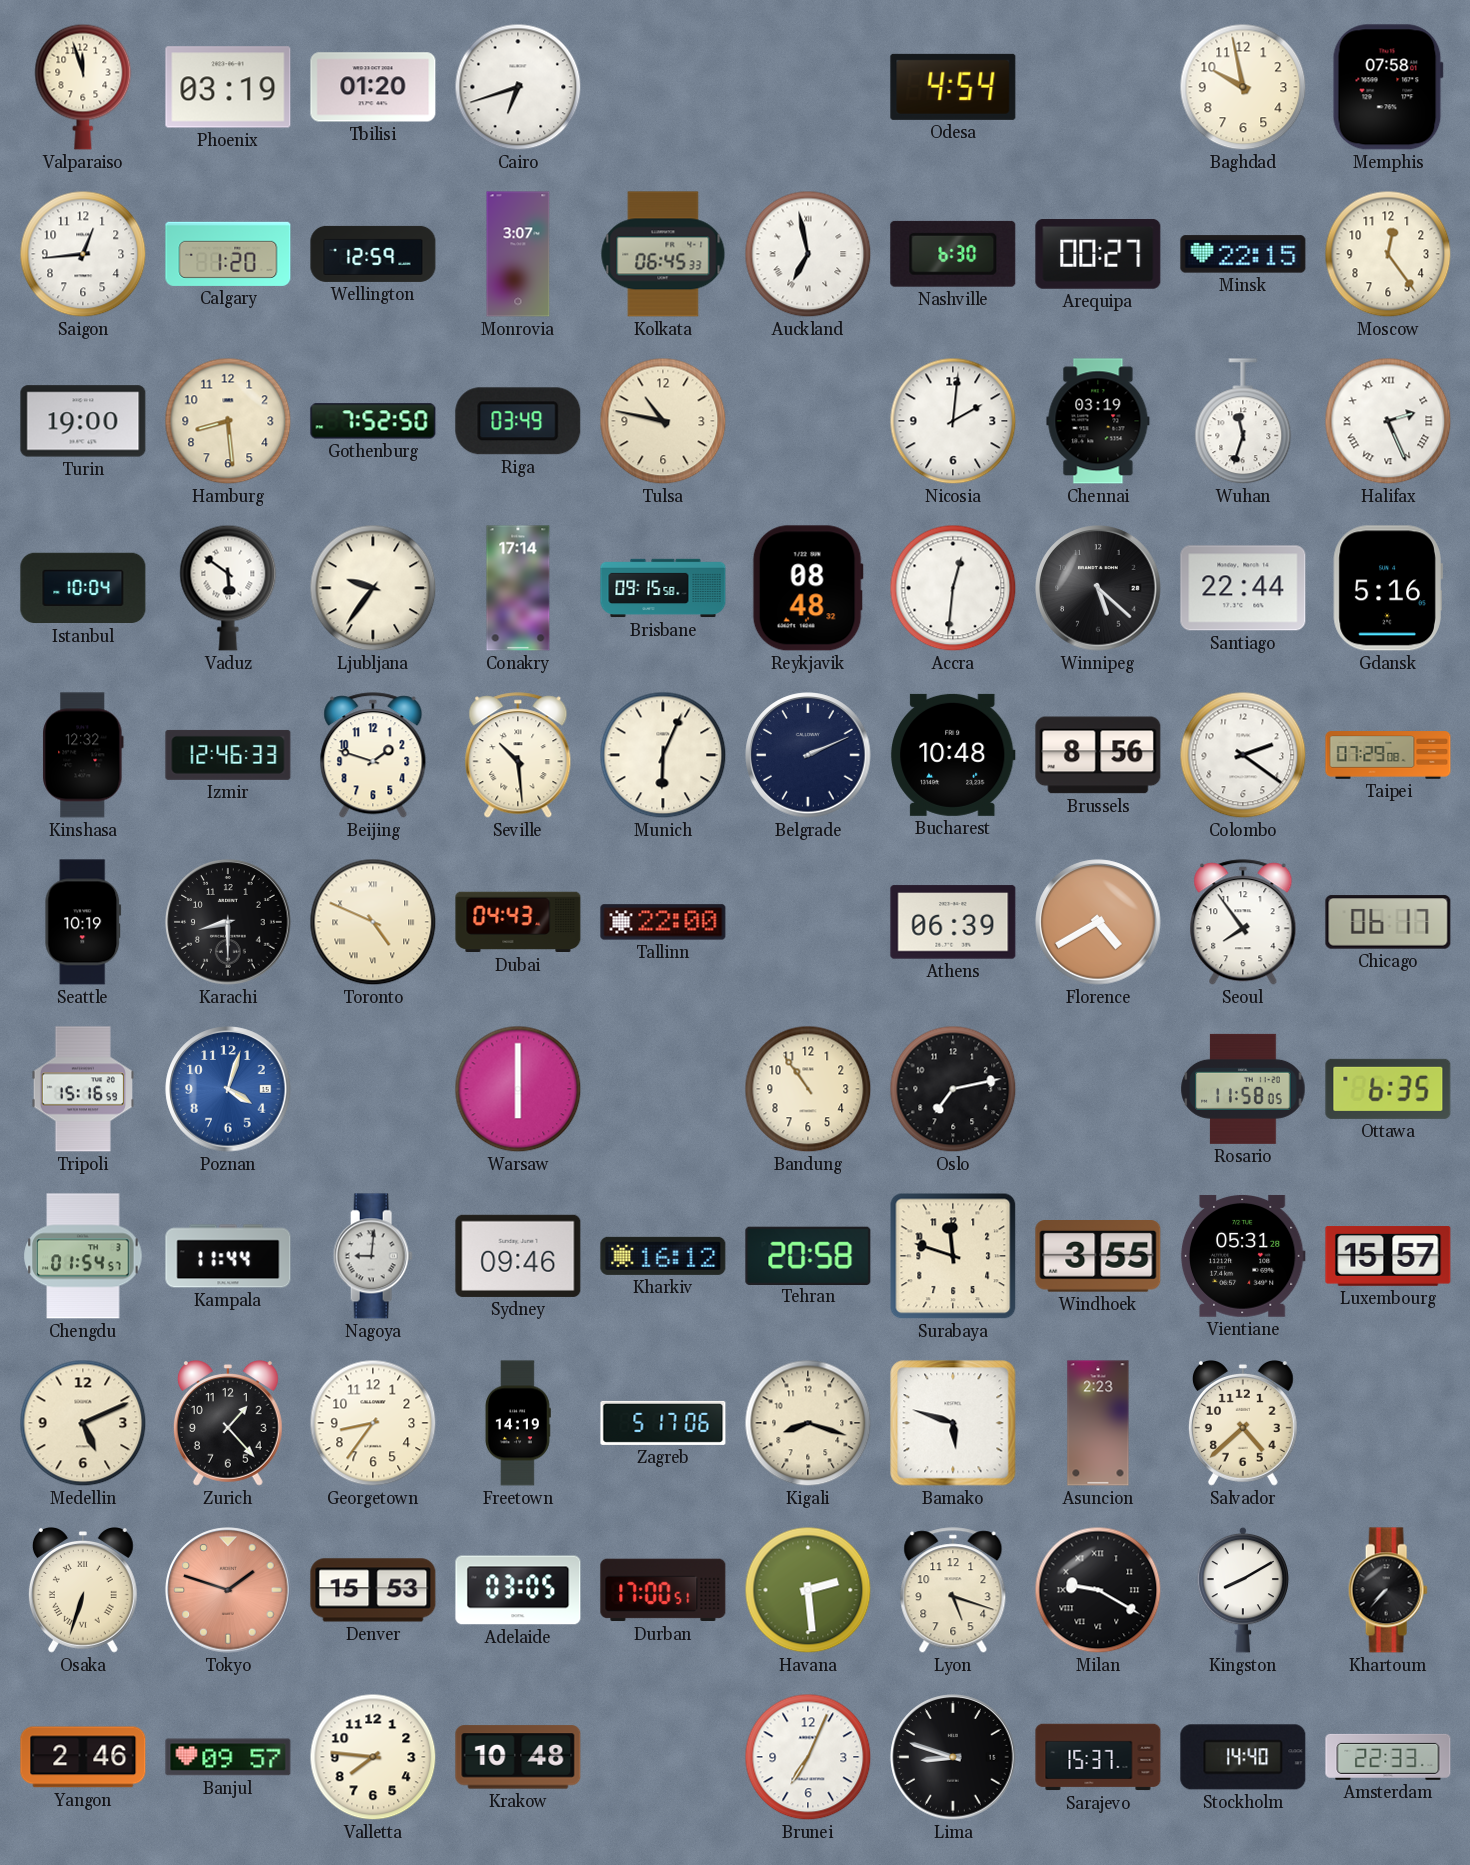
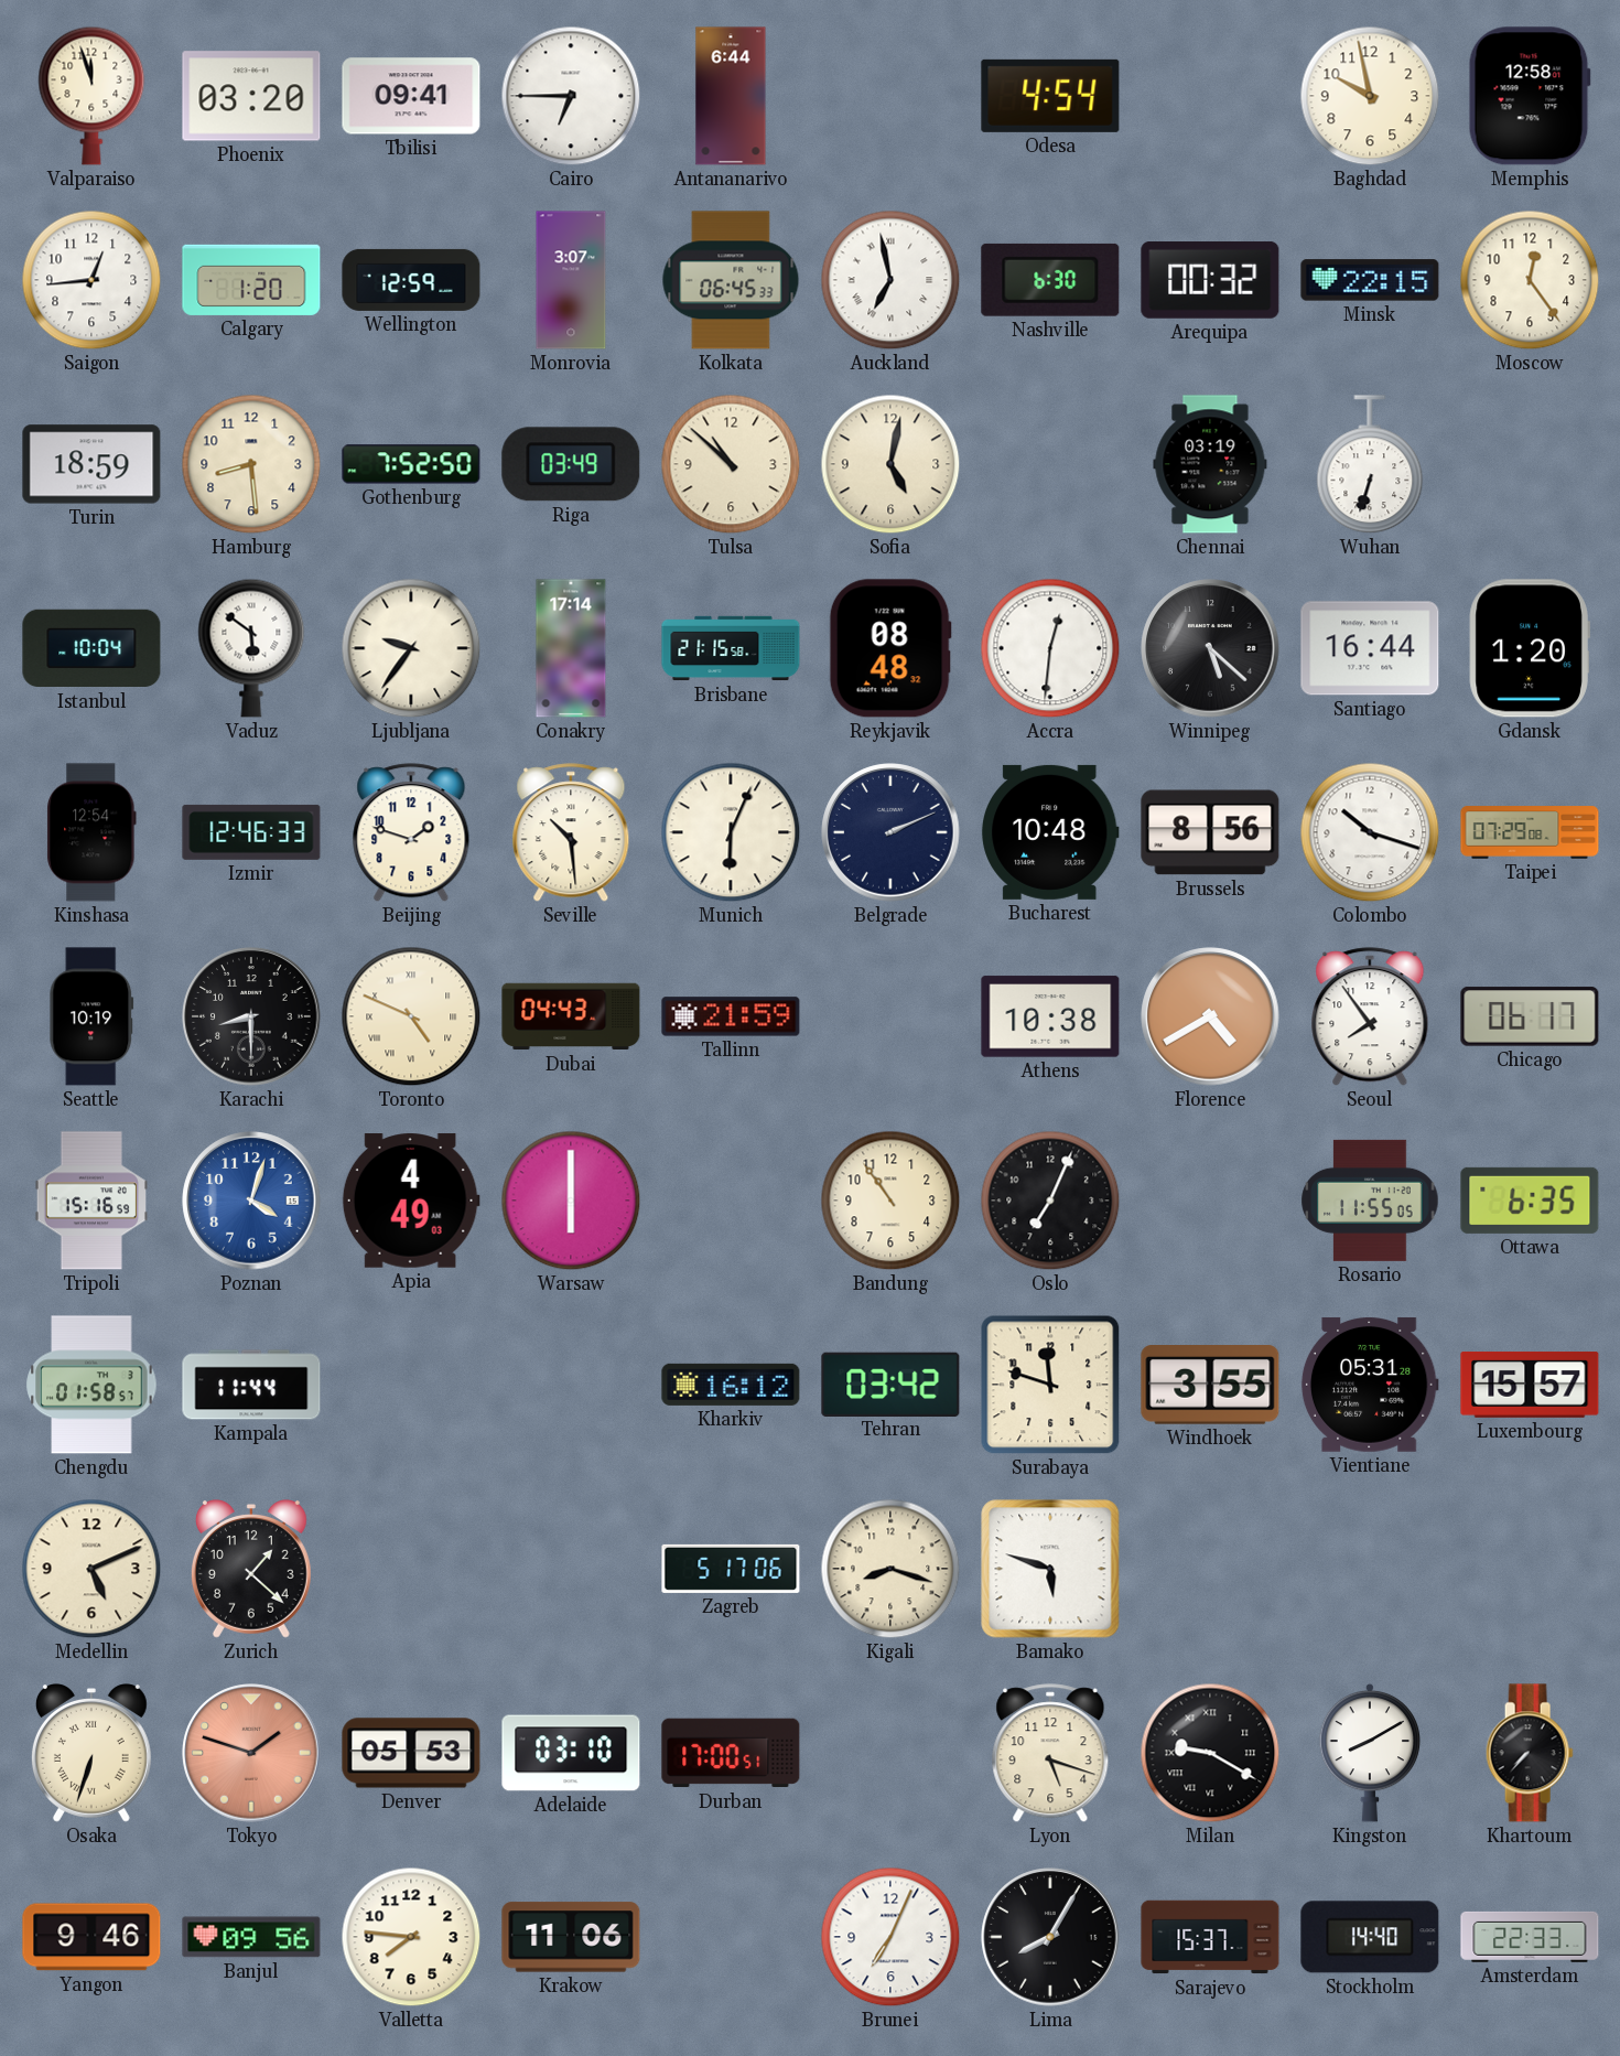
Phoenix: 03:19 -> 03:20
Tbilisi: 01:20 -> 09:41
Cairo: 6:42 -> 6:45
Antananarivo: none -> 6:44
Memphis: 07:58 -> 12:58
Arequipa: 00:27 -> 00:32
Turin: 19:00 -> 18:59
Tulsa: 10:47 -> 10:52
Sofia: none -> 5:02
Nicosia: 2:01 -> none
Wuhan: 11:33 -> 6:33
Halifax: 2:26 -> none
Brisbane: 09:15 -> 21:15
Santiago: 22:44 -> 16:44
Gdansk: 5:16 -> 1:20
Kinshasa: 12:32 -> 12:54
Colombo: 2:21 -> 10:18
Tallinn: 22:00 -> 21:59
Athens: 06:39 -> 10:38
Apia: none -> 4:49
Oslo: 7:13 -> 7:04
Rosario: 11:58 -> 11:55
Chengdu: 01:54 -> 01:58
Nagoya: 9:01 -> none
Sydney: 09:46 -> none
Tehran: 20:58 -> 03:42
Zurich: 1:23 -> 1:22
Georgetown: 8:36 -> none
Freetown: 14:19 -> none
Asuncion: 2:23 -> none
Salvador: 4:38 -> none
Denver: 15:53 -> 05:53
Adelaide: 03:05 -> 03:10
Havana: 2:29 -> none
Yangon: 2:46 -> 9:46
Banjul: 09:57 -> 09:56
Krakow: 10:48 -> 11:06
Lima: 8:48 -> 8:05
